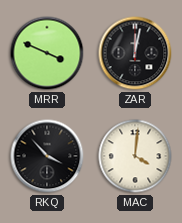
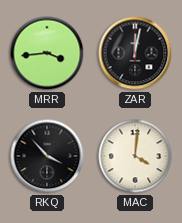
MRR: 3:49 -> 3:44
